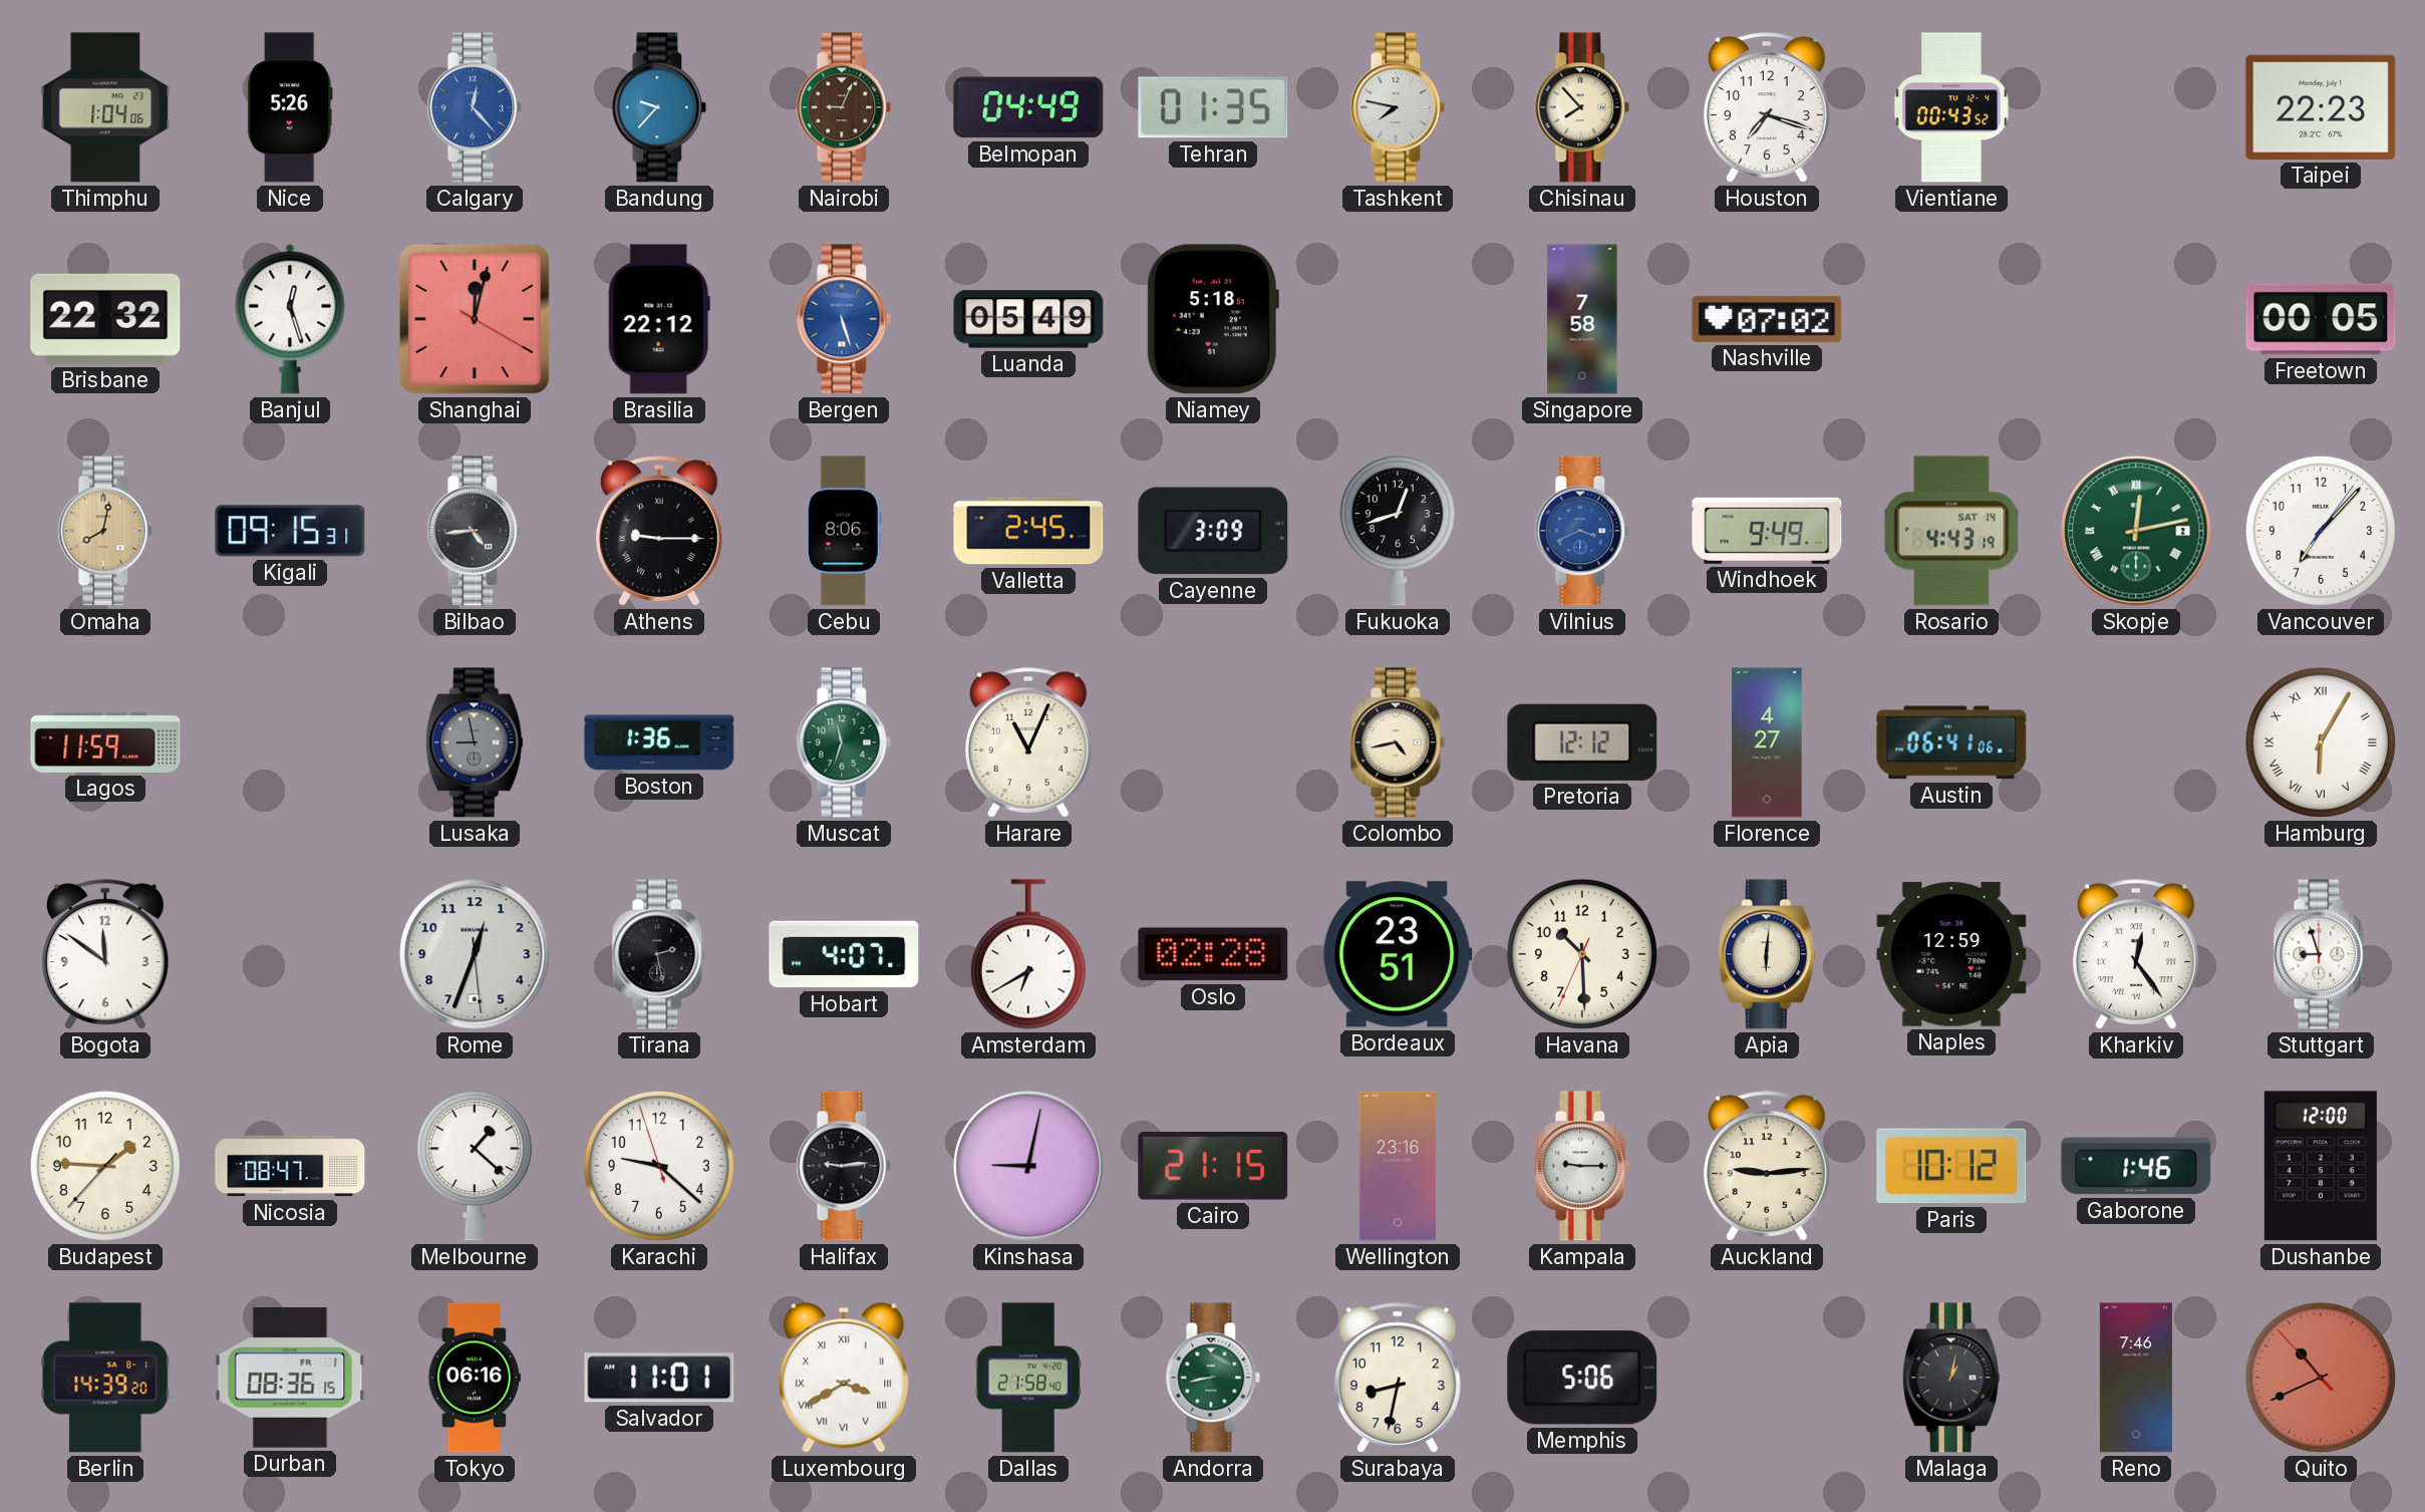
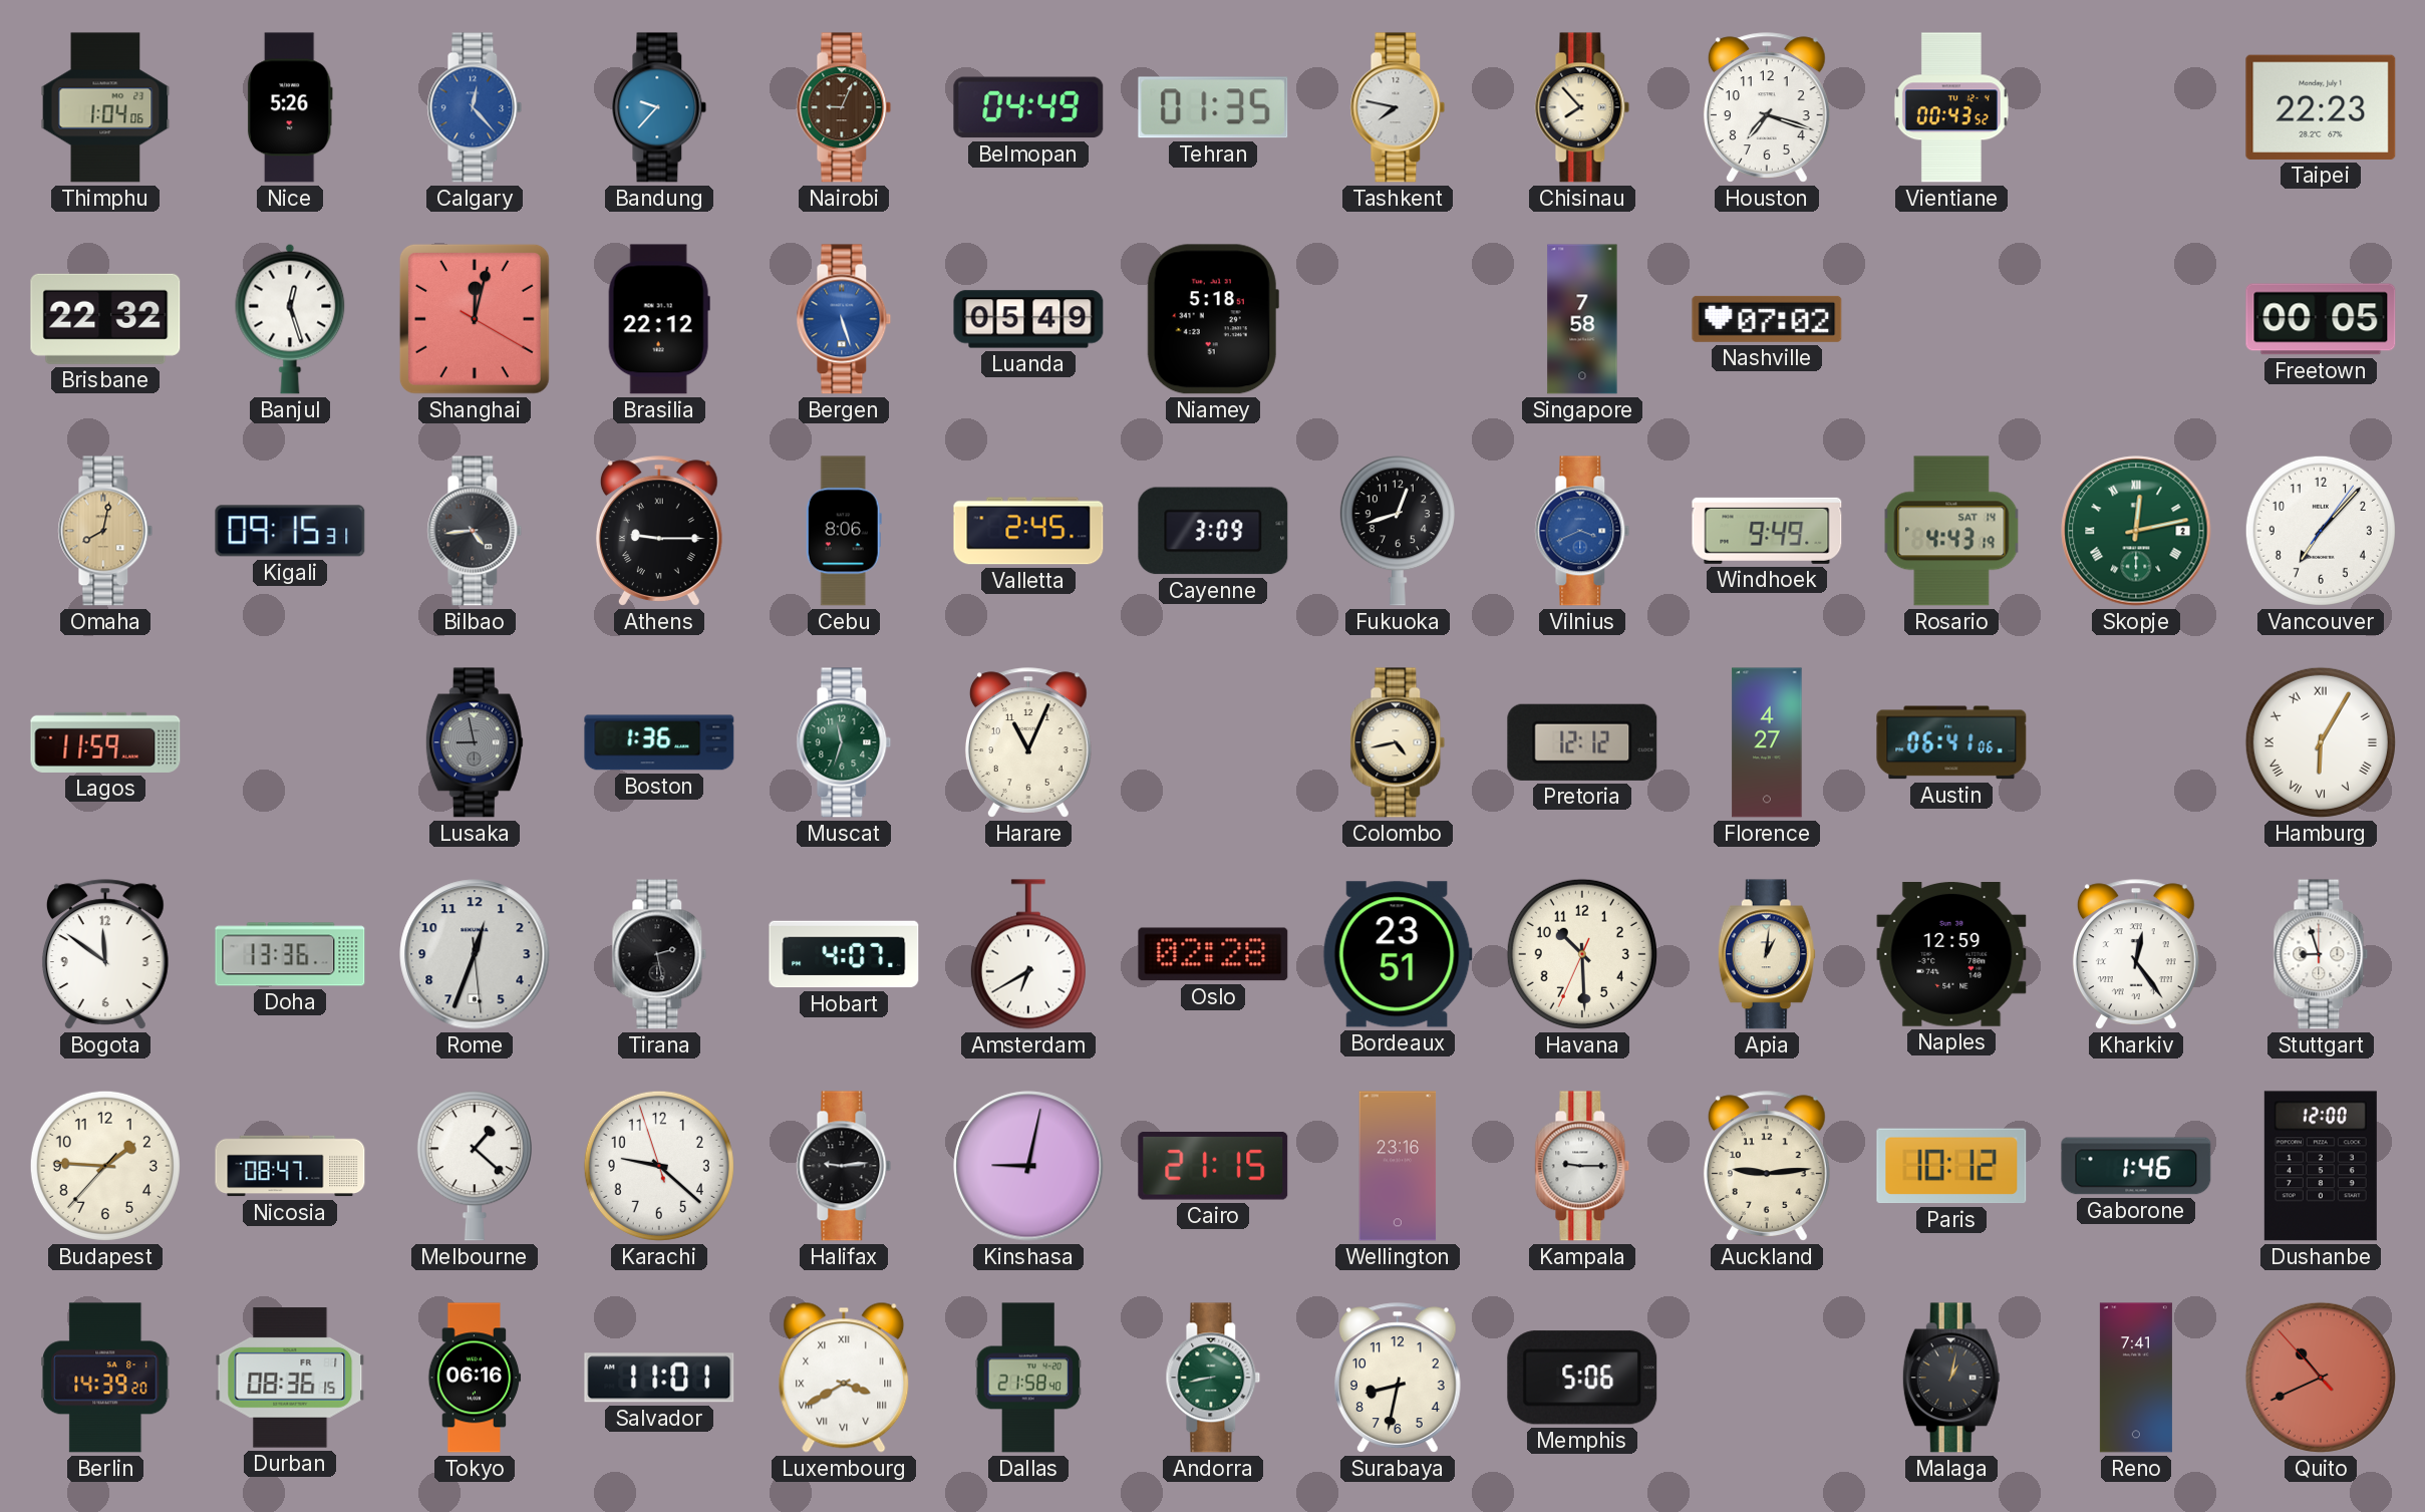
Doha: none -> 13:36
Apia: 6:01 -> 1:01
Reno: 7:46 -> 7:41
